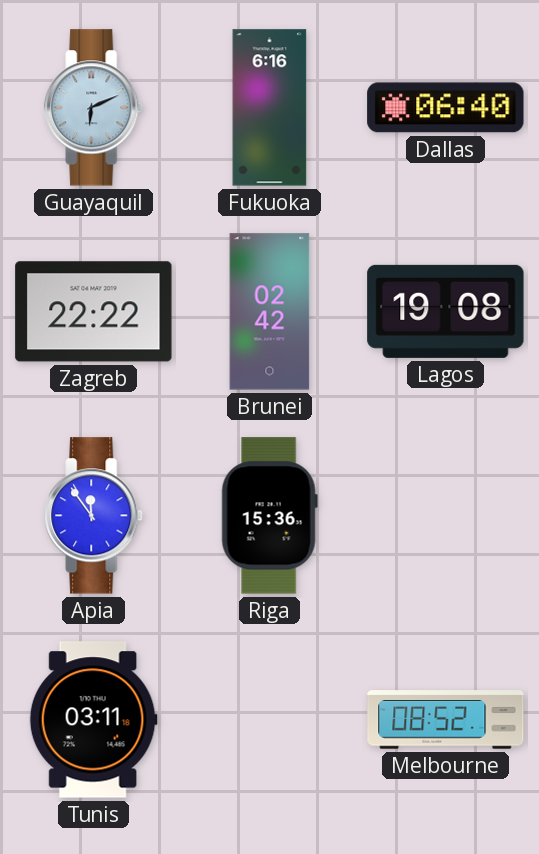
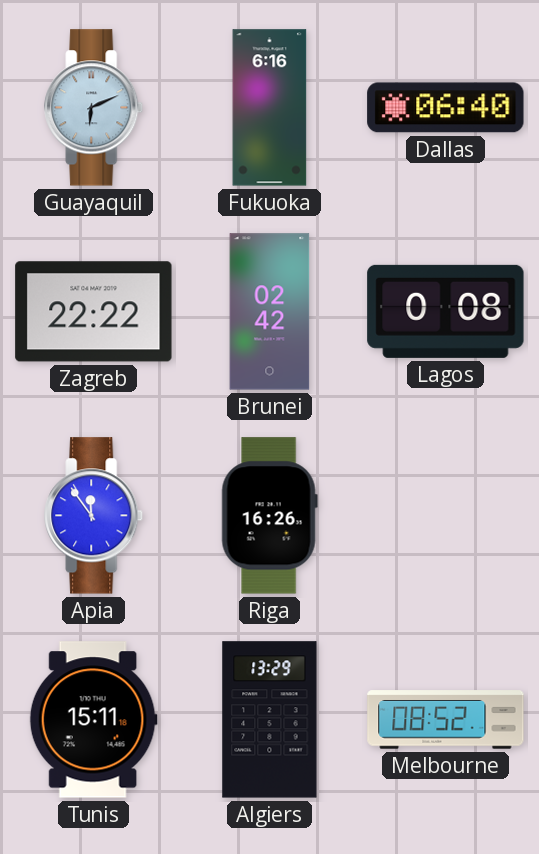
Lagos: 19:08 -> 0:08
Riga: 15:36 -> 16:26
Tunis: 03:11 -> 15:11
Algiers: none -> 13:29
